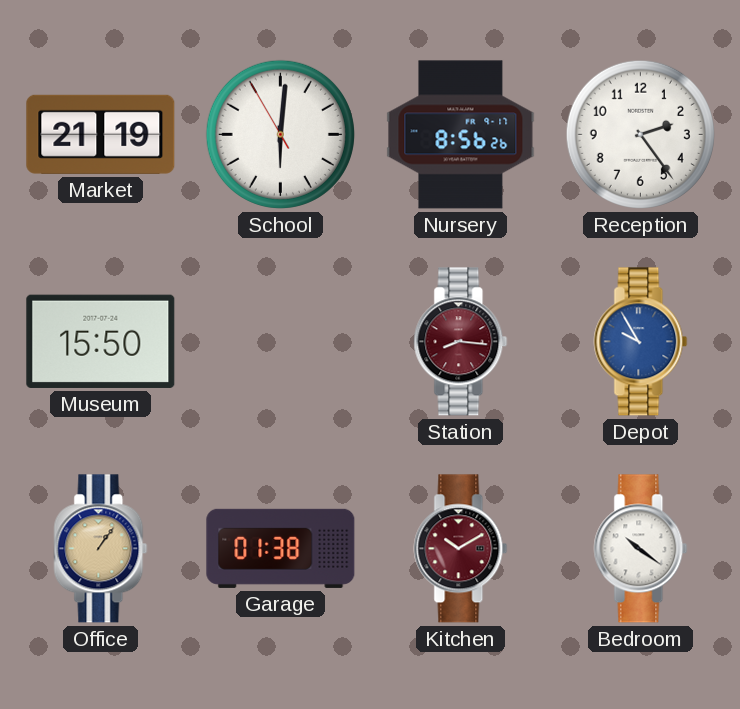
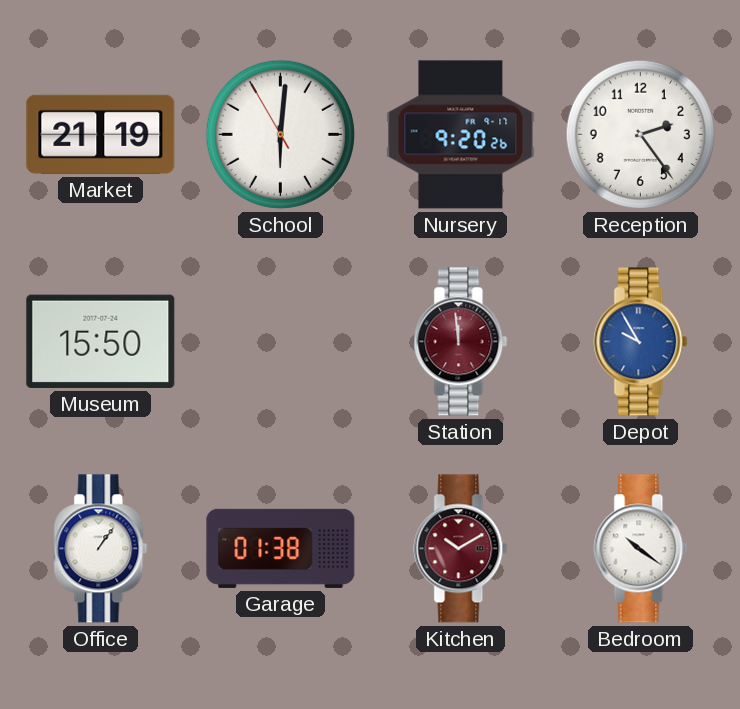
Nursery: 8:56 -> 9:20
Station: 8:16 -> 11:59
Office dial: champagne -> white
